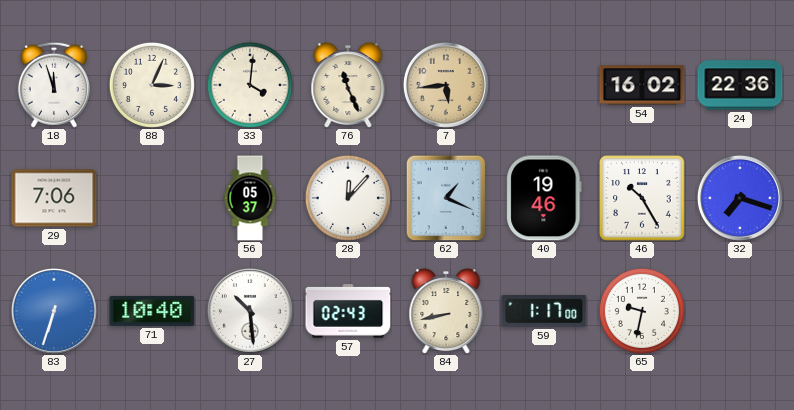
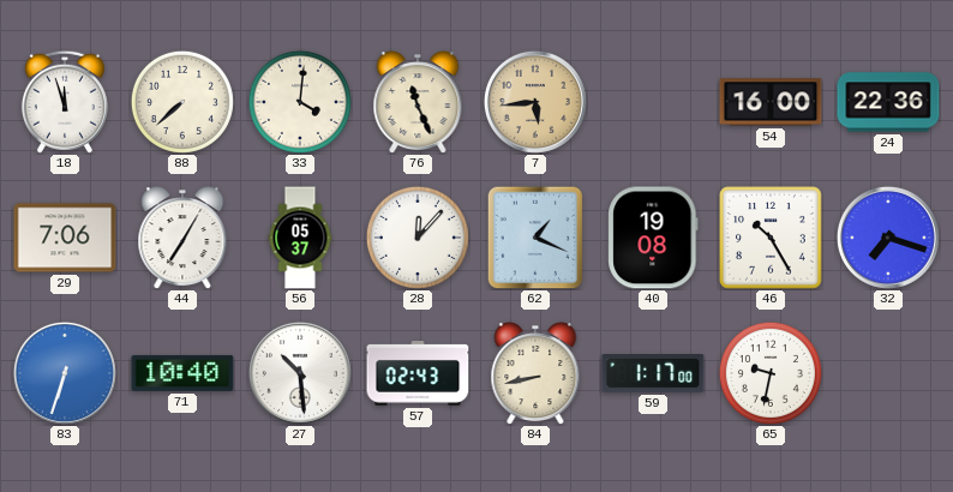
88: 3:04 -> 7:38
54: 16:02 -> 16:00
44: none -> 7:05
40: 19:46 -> 19:08
